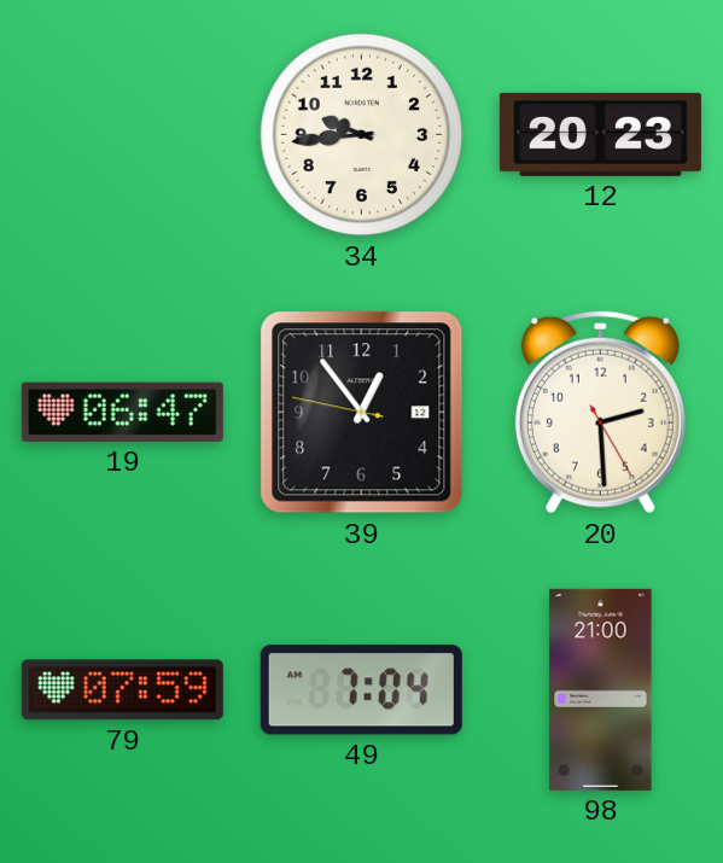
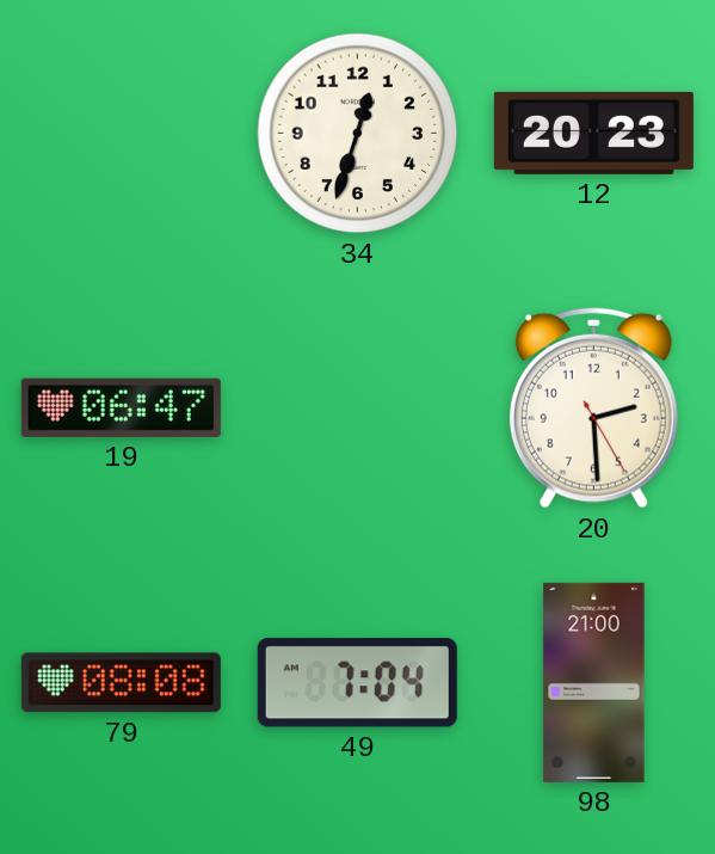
34: 9:44 -> 12:33
39: 12:53 -> none
79: 07:59 -> 08:08
